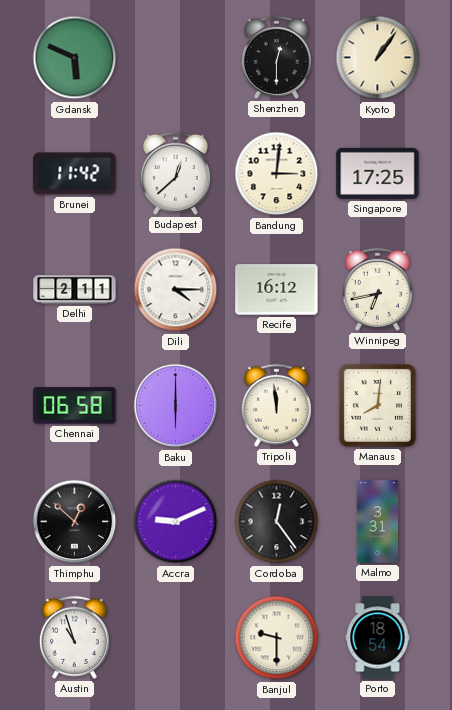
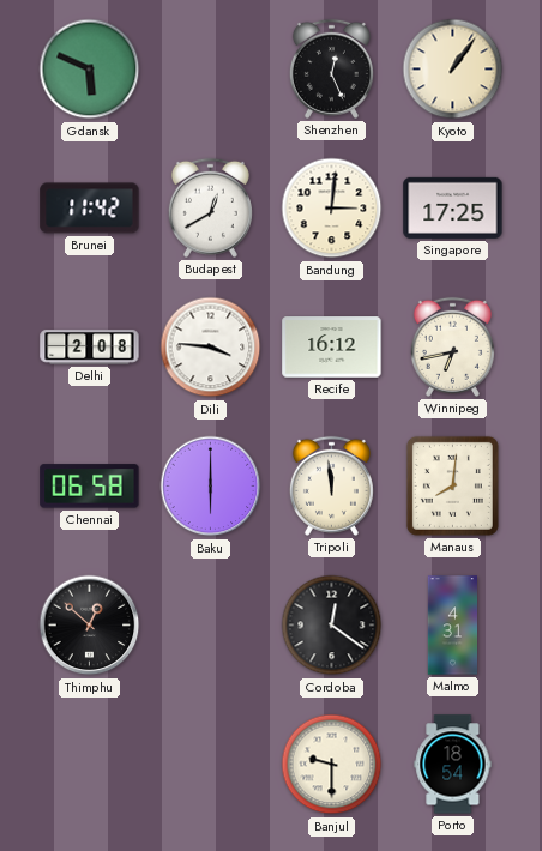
Shenzhen: 12:30 -> 12:26
Budapest: 12:38 -> 12:40
Delhi: 2:11 -> 2:08
Dili: 4:15 -> 3:46
Accra: 9:11 -> none
Cordoba: 12:24 -> 12:21
Malmo: 3:31 -> 4:31
Austin: 10:57 -> none
